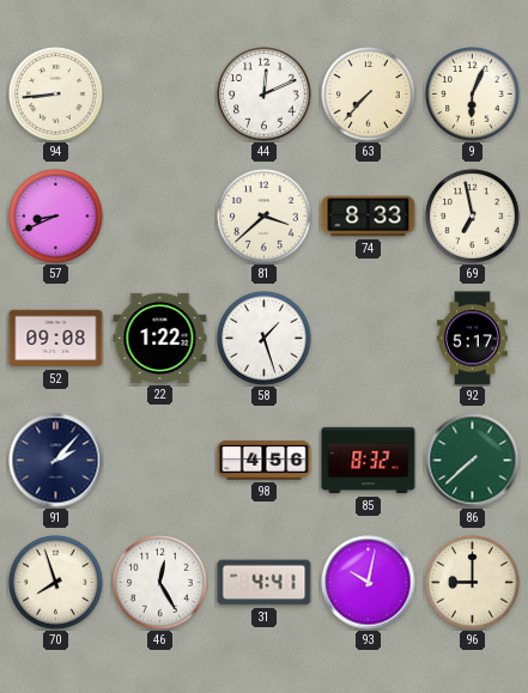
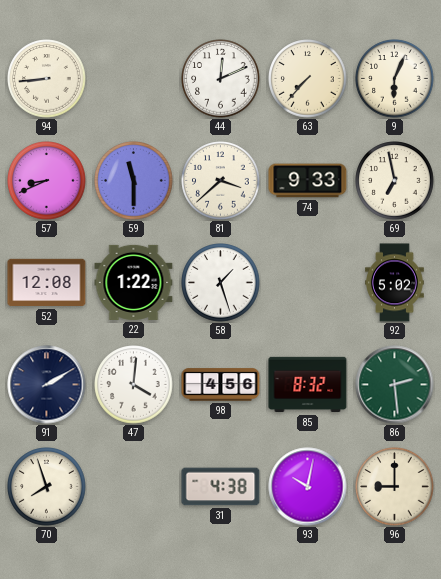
59: none -> 11:30
74: 8:33 -> 9:33
52: 09:08 -> 12:08
92: 5:17 -> 5:02
91: 2:07 -> 2:10
47: none -> 4:01
86: 7:38 -> 2:29
46: 12:25 -> none
31: 4:41 -> 4:38
